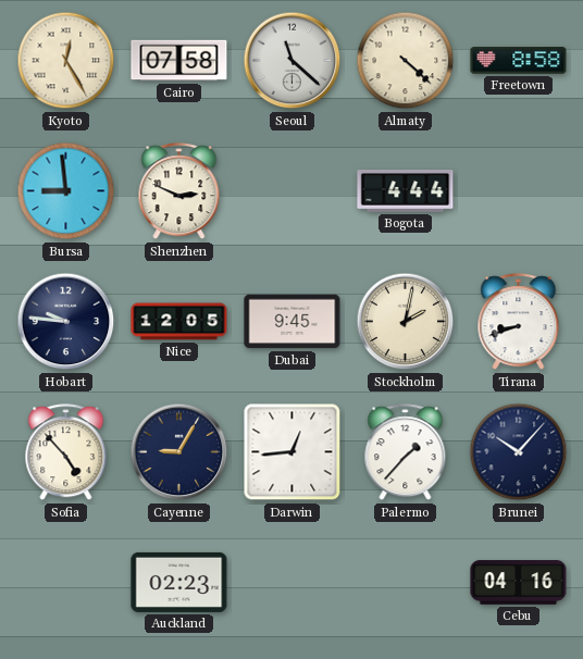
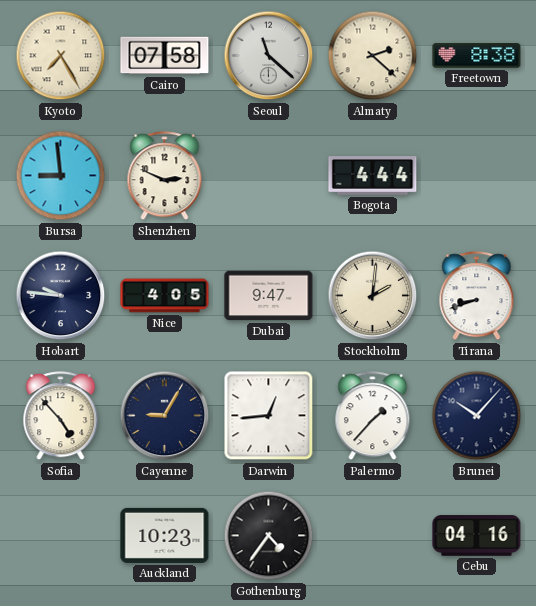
Kyoto: 12:25 -> 7:25
Almaty: 4:22 -> 2:22
Freetown: 8:58 -> 8:38
Nice: 12:05 -> 4:05
Dubai: 9:45 -> 9:47
Stockholm: 2:02 -> 2:01
Auckland: 02:23 -> 10:23
Gothenburg: none -> 4:36
